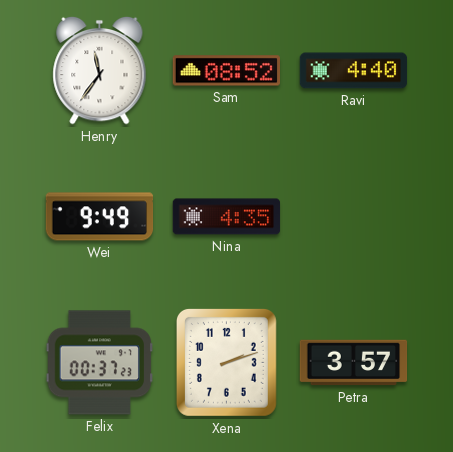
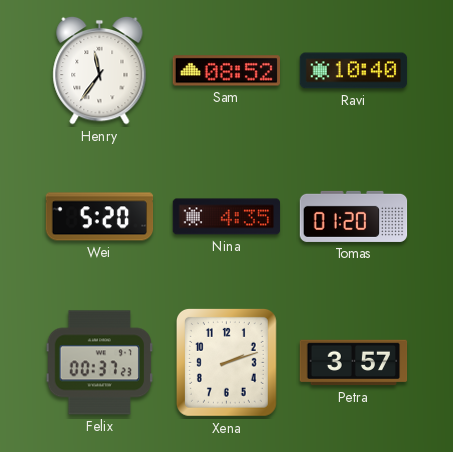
Ravi: 4:40 -> 10:40
Wei: 9:49 -> 5:20
Tomas: none -> 01:20
